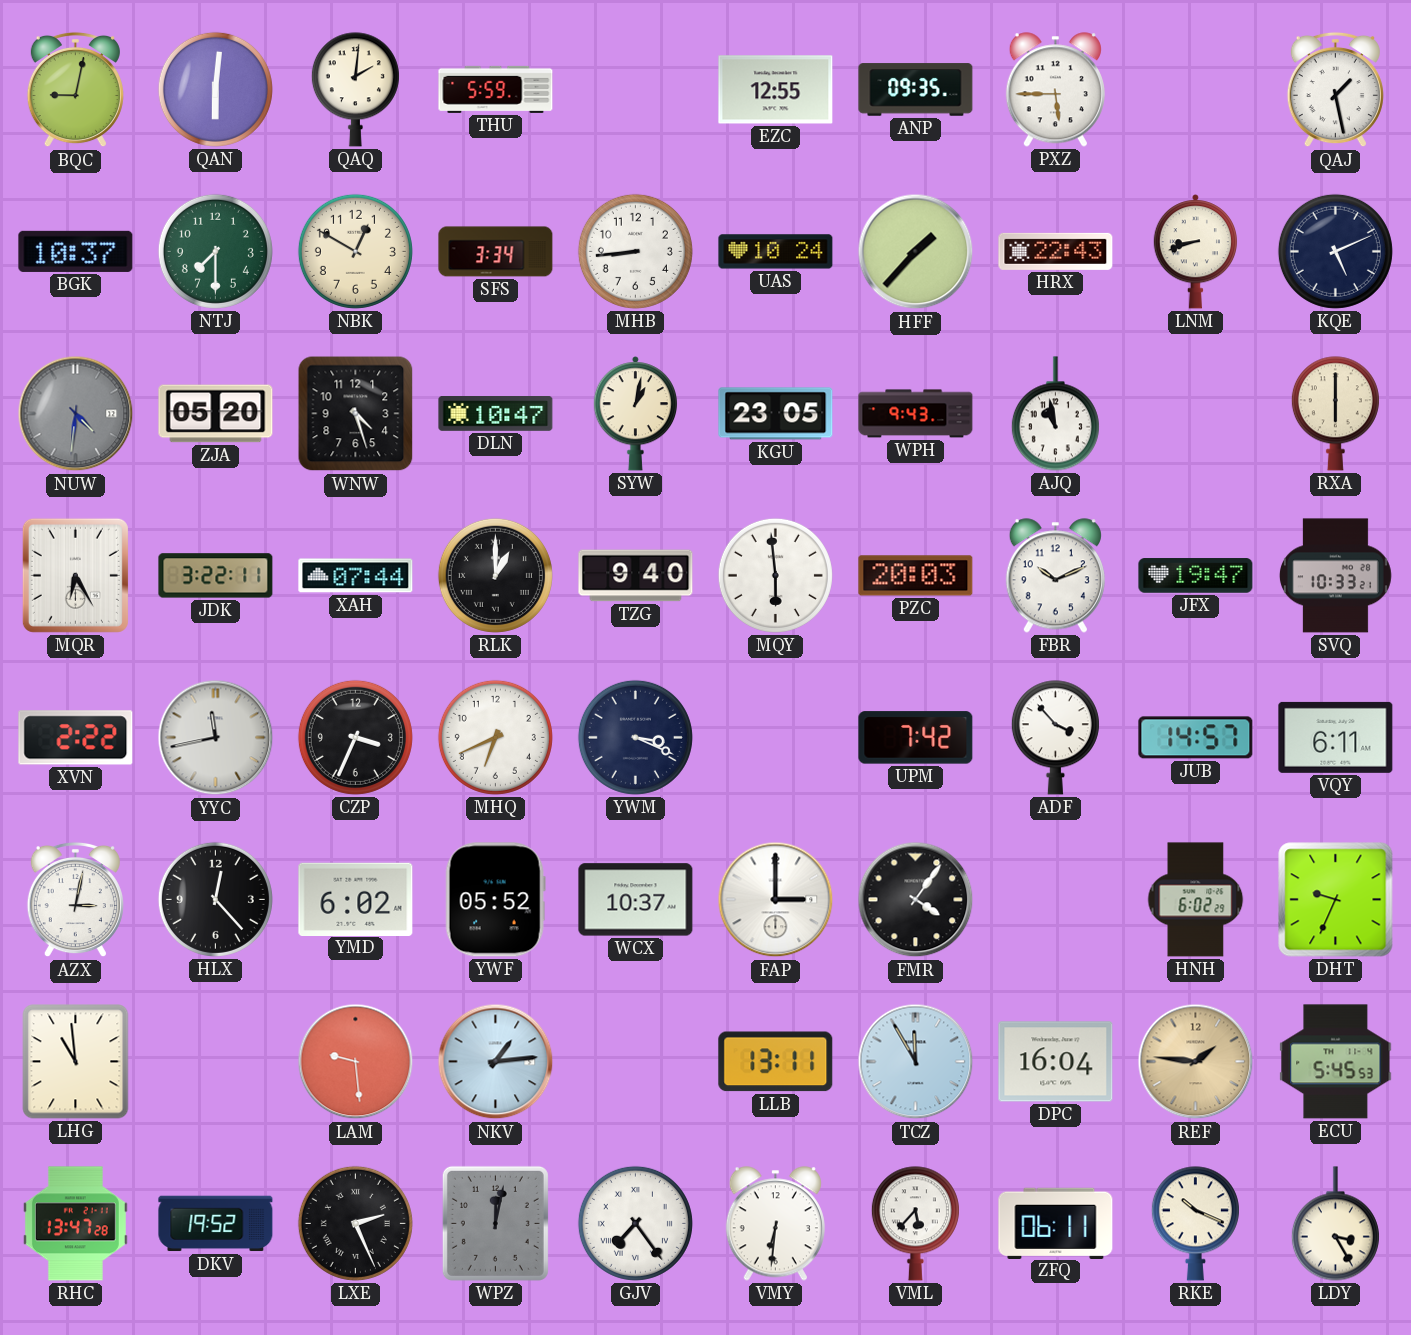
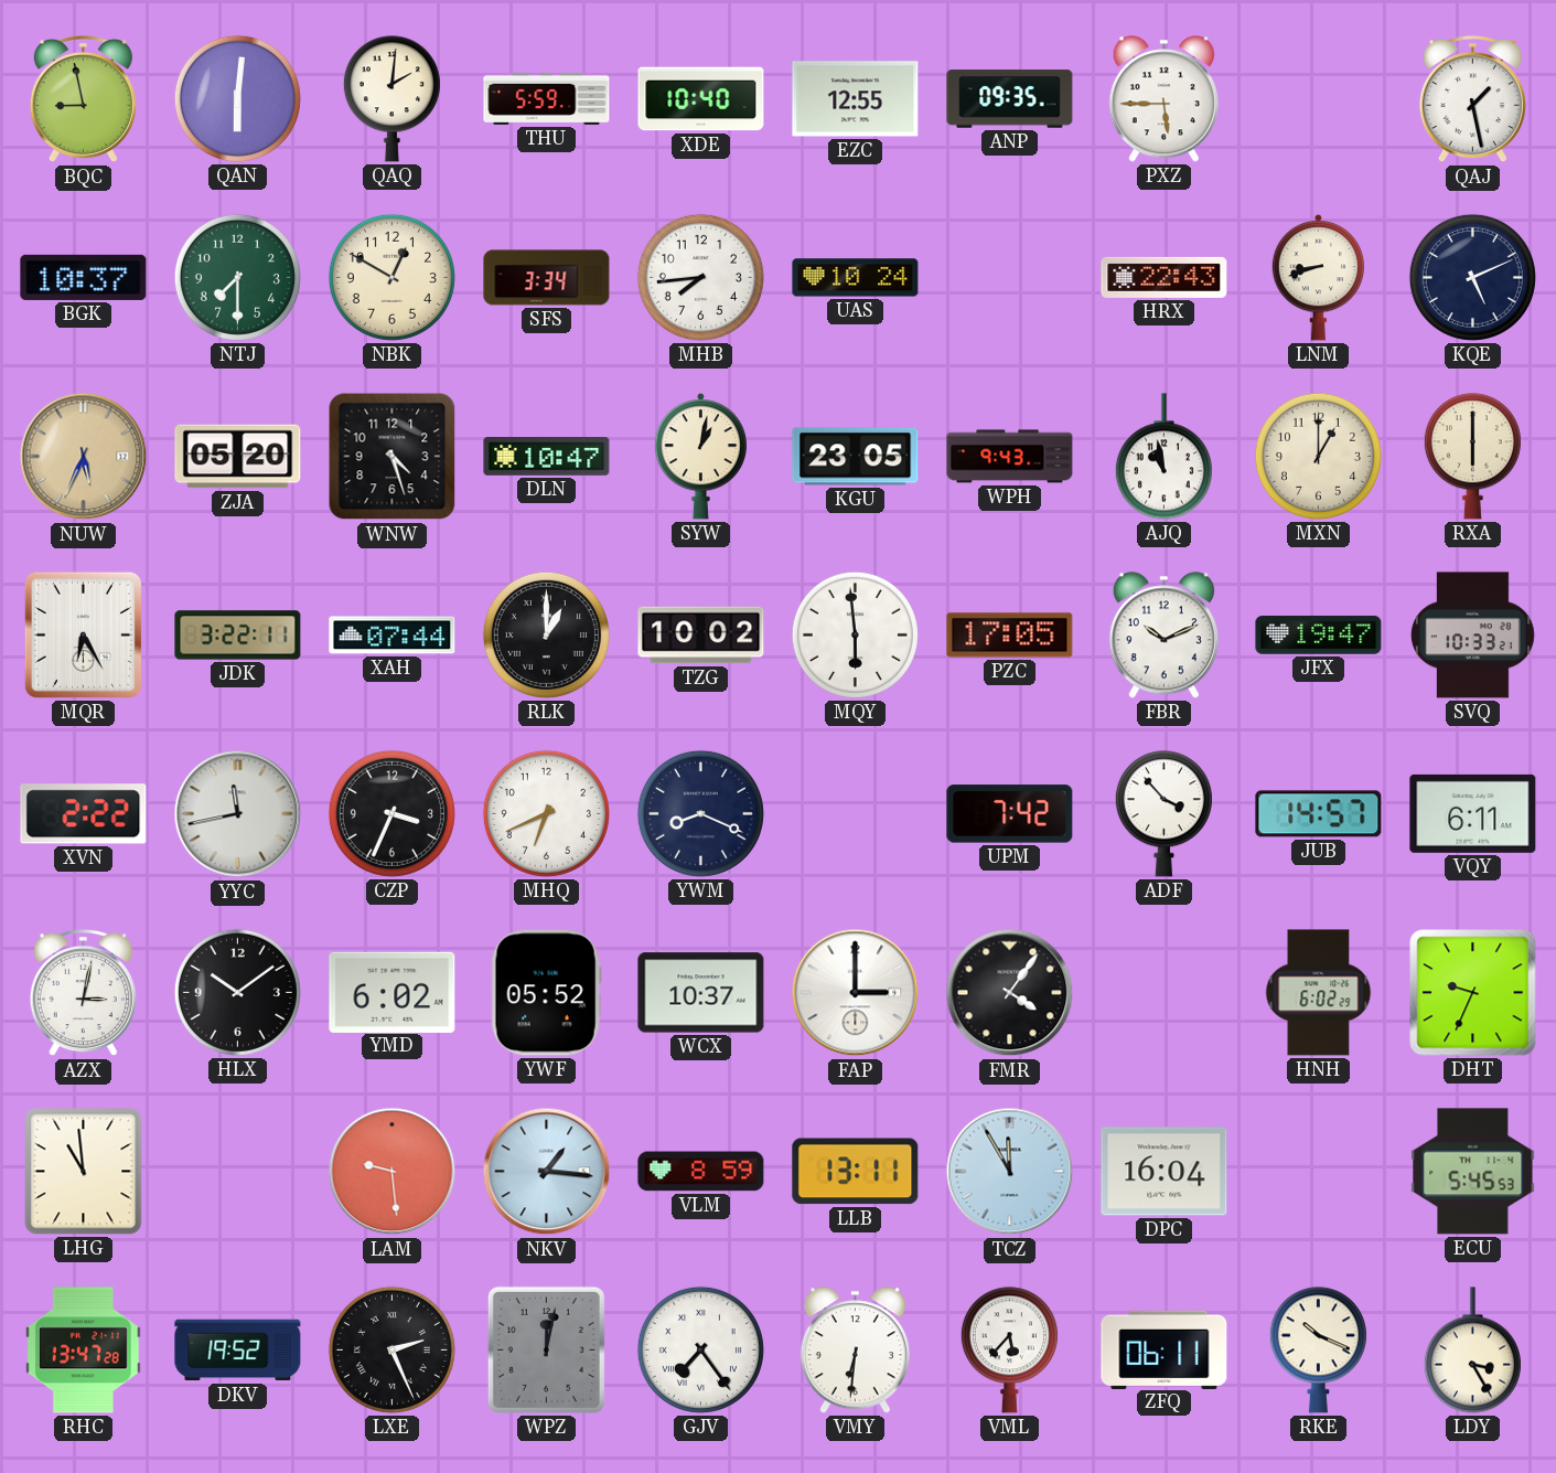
BQC: 9:02 -> 8:58
XDE: none -> 10:40
MHB: 8:44 -> 7:44
HFF: 1:37 -> none
NUW: 4:31 -> 5:34
NUW dial: grey -> champagne
MXN: none -> 1:00
TZG: 9:40 -> 10:02
PZC: 20:03 -> 17:05
YWM: 3:19 -> 8:19
HLX: 12:23 -> 10:09
NKV: 1:14 -> 1:16
VLM: none -> 8:59
REF: 1:46 -> none
